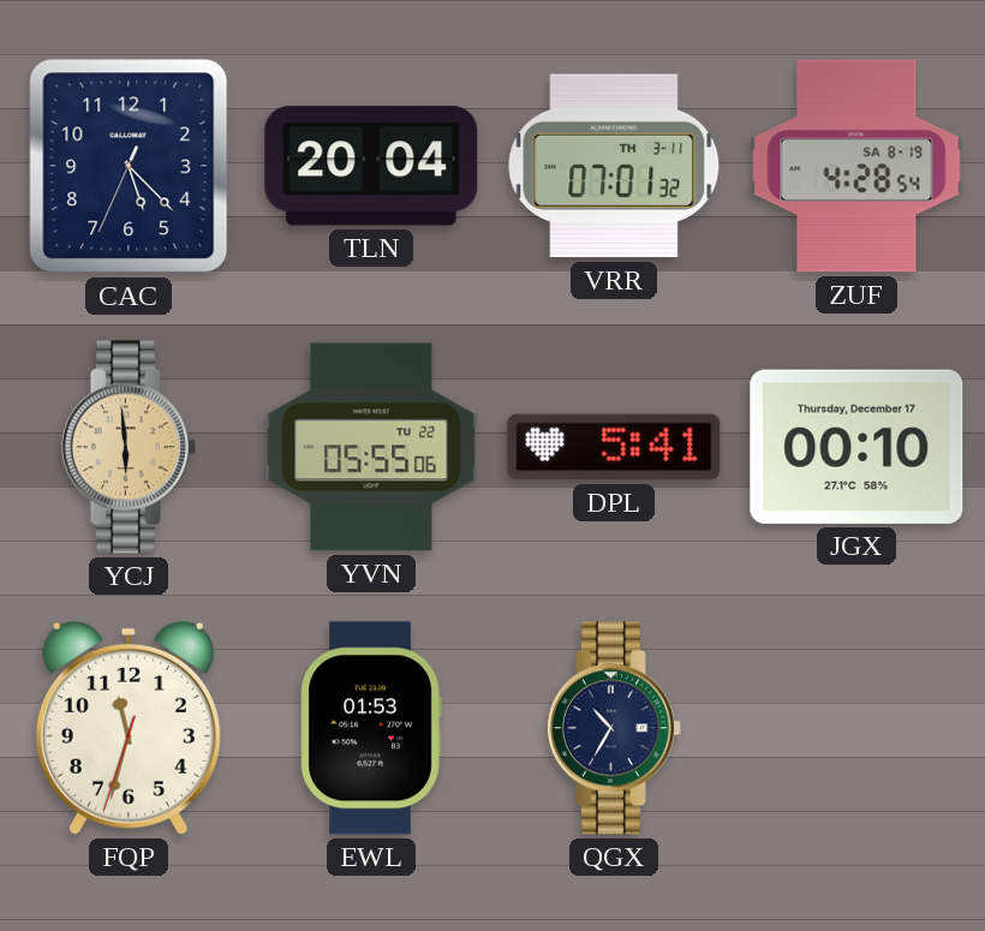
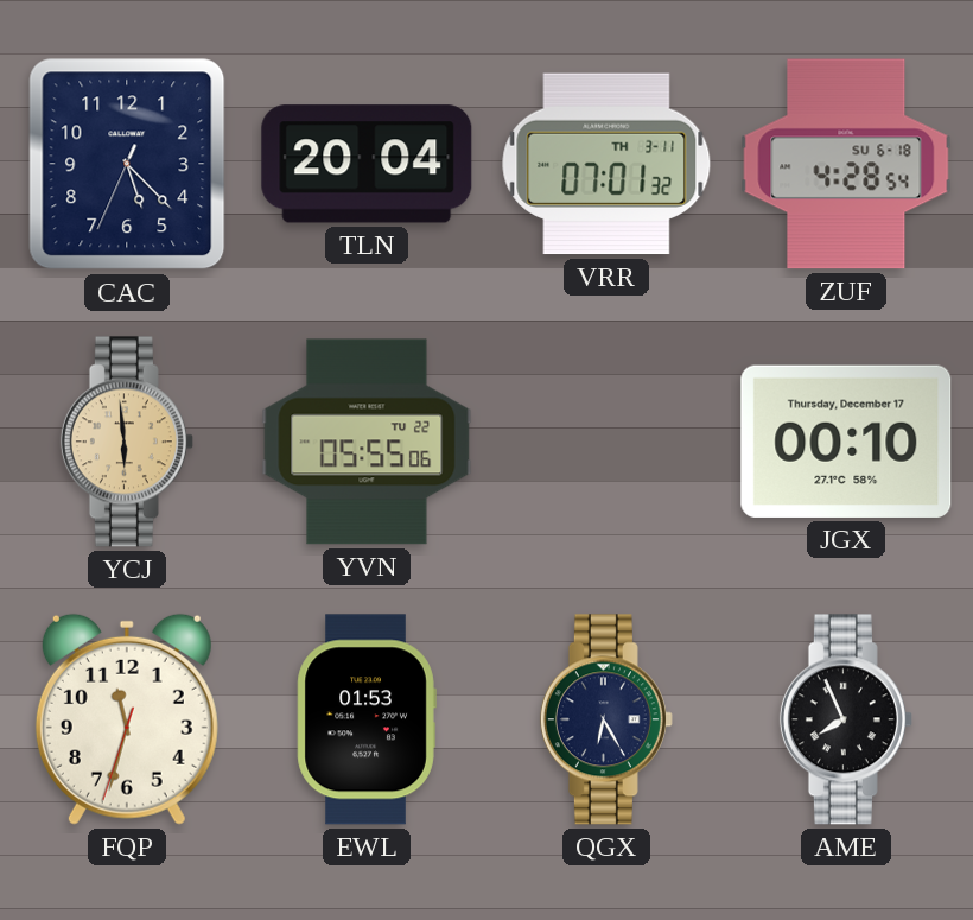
ZUF date: SA 8-19 -> SU 6-18
DPL: 5:41 -> none
QGX: 10:35 -> 6:25
AME: none -> 7:56
